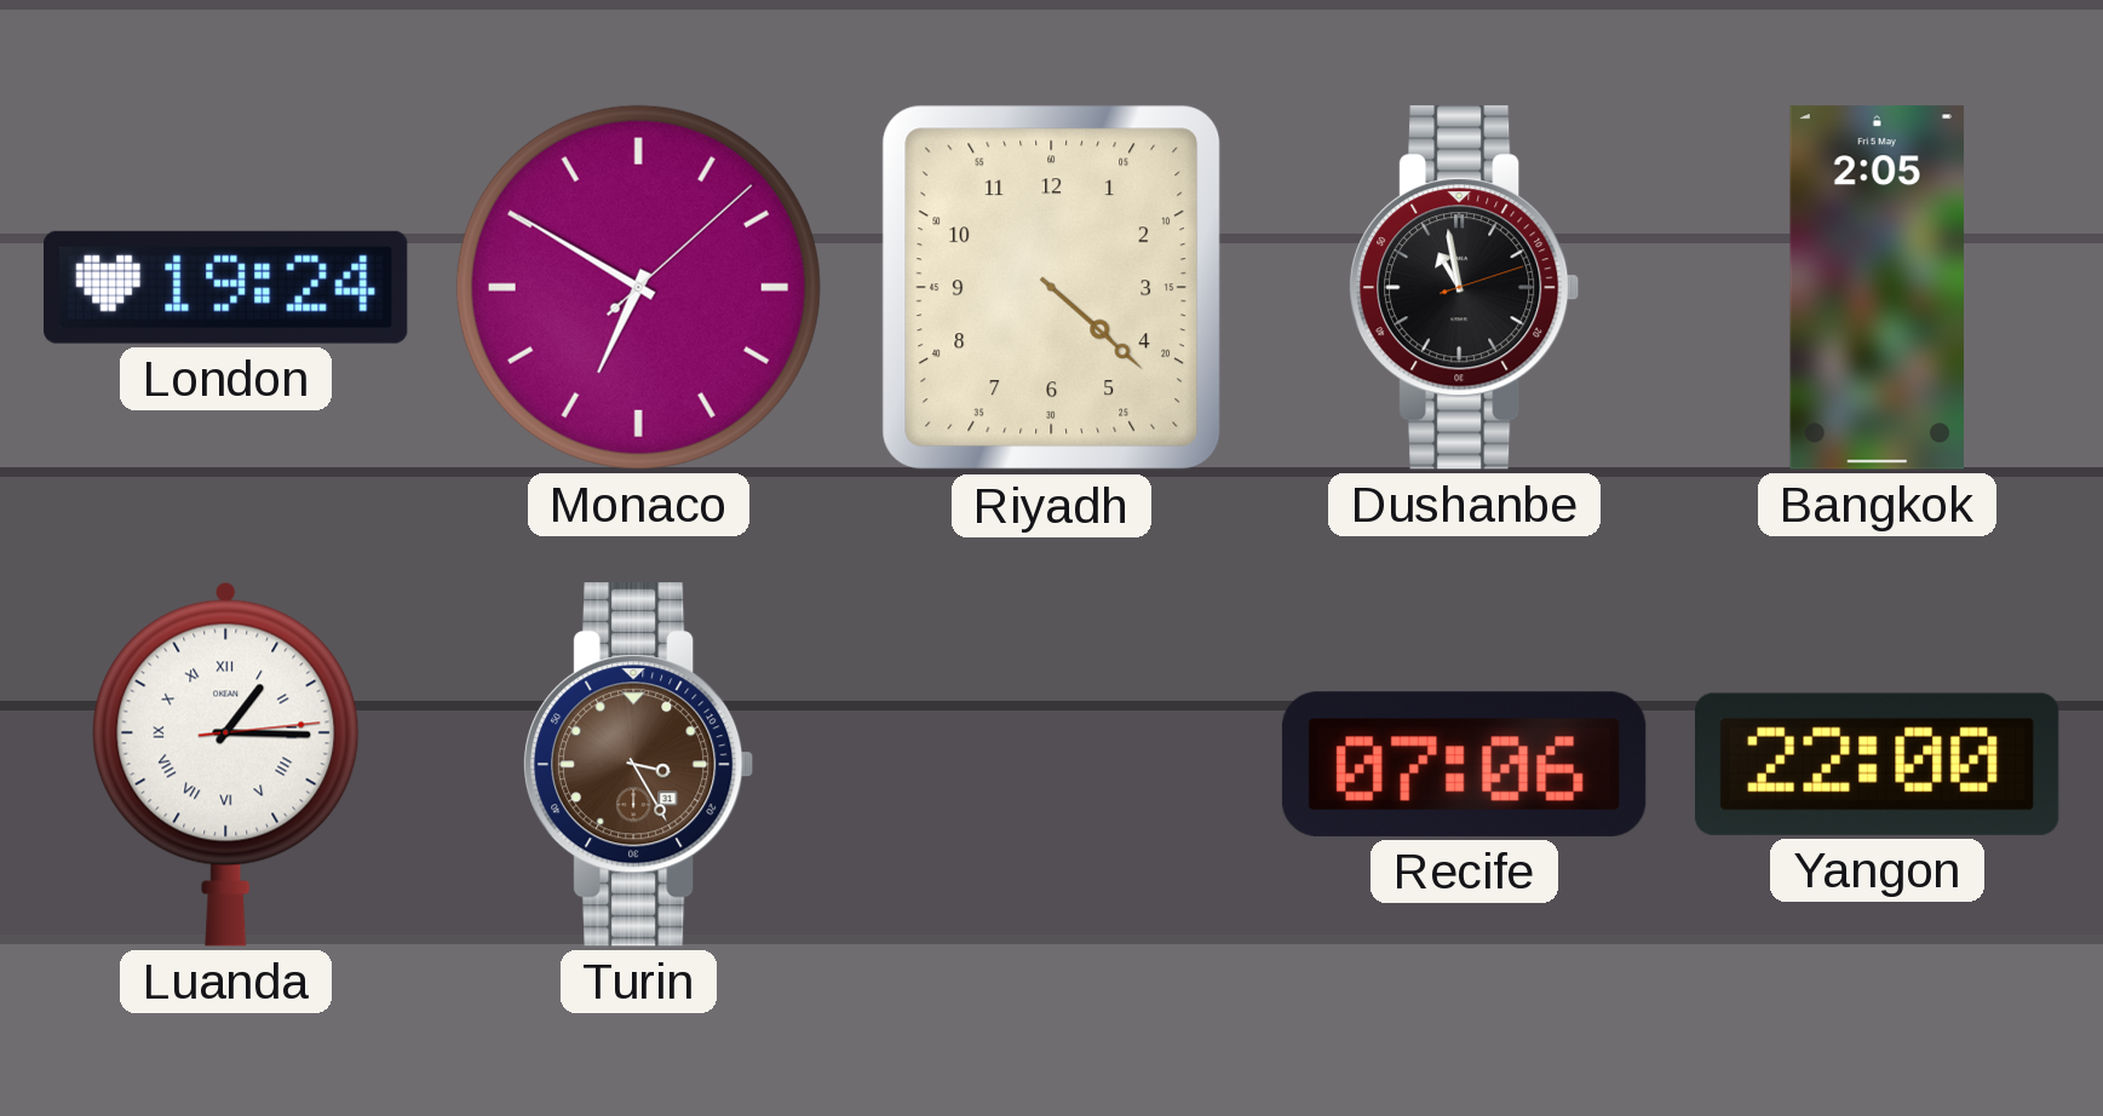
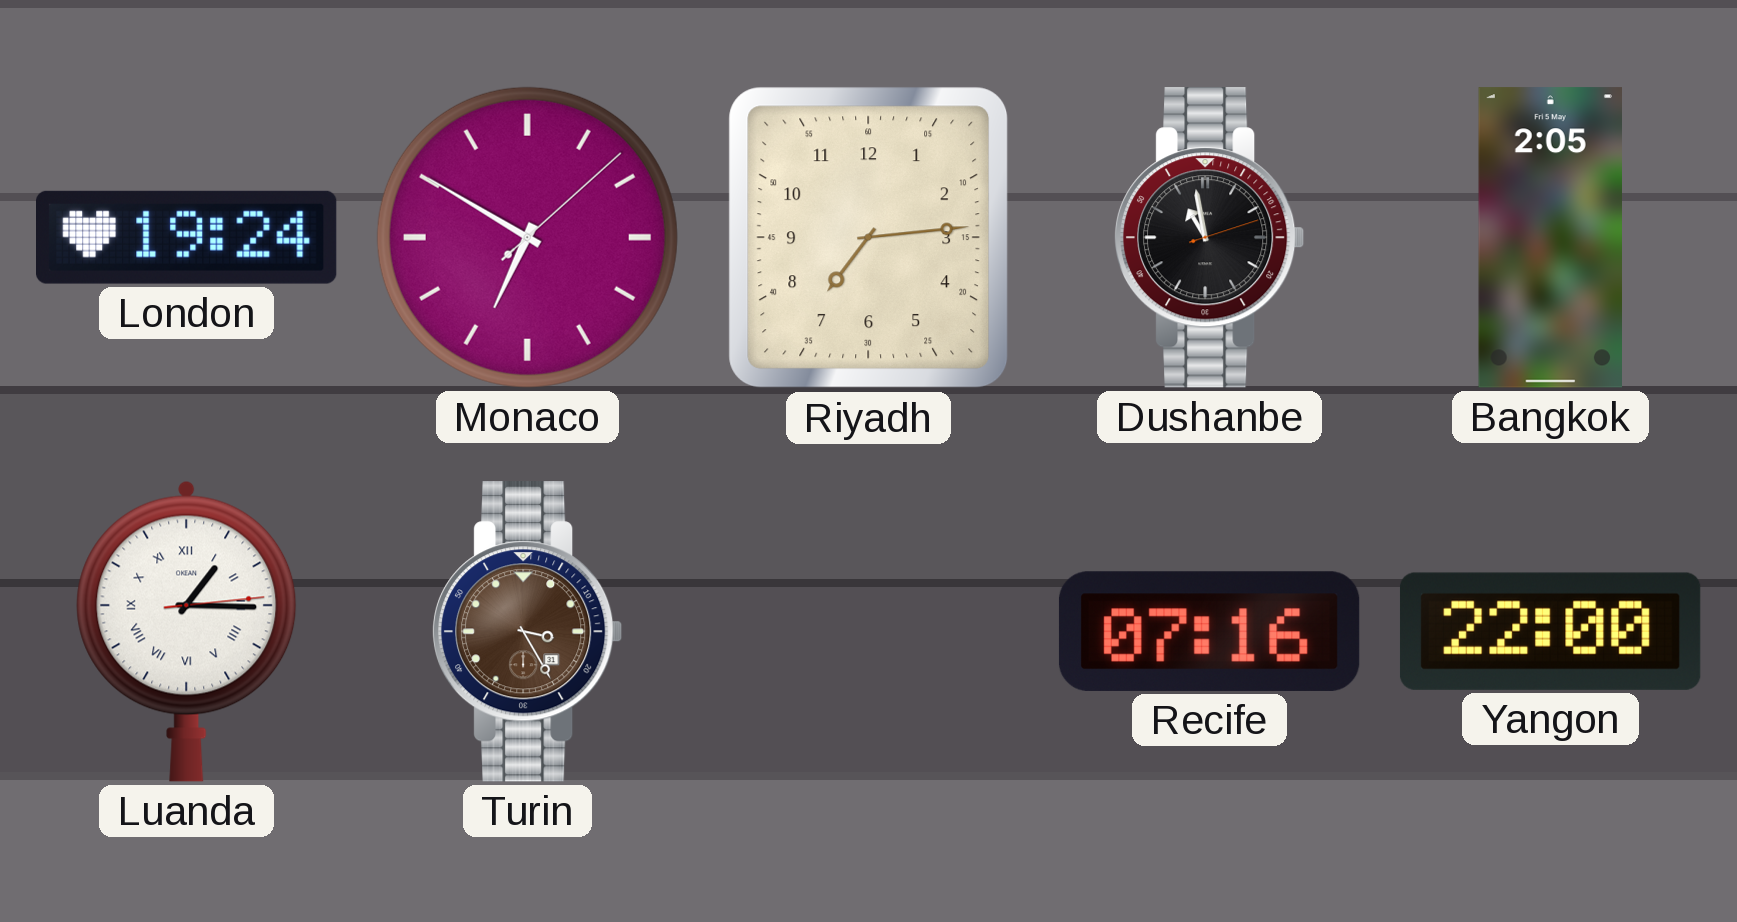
Riyadh: 4:22 -> 7:14
Recife: 07:06 -> 07:16
